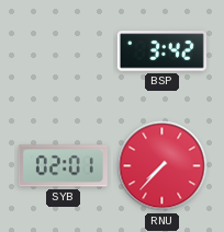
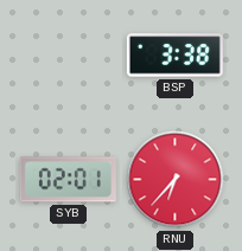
BSP: 3:42 -> 3:38
RNU: 7:37 -> 6:37
